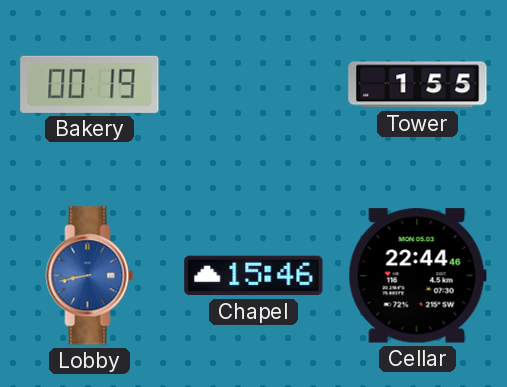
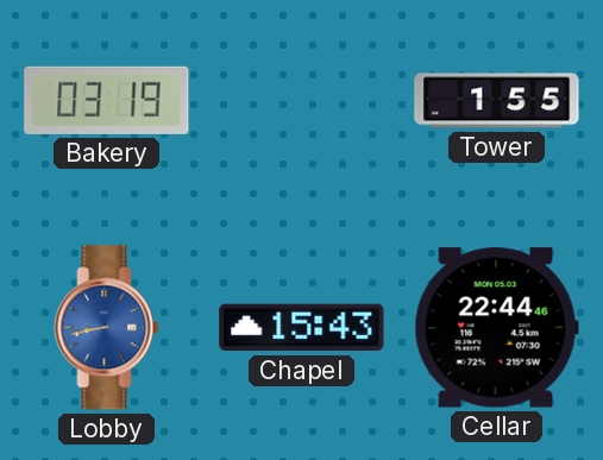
Bakery: 00:19 -> 03:19
Chapel: 15:46 -> 15:43
